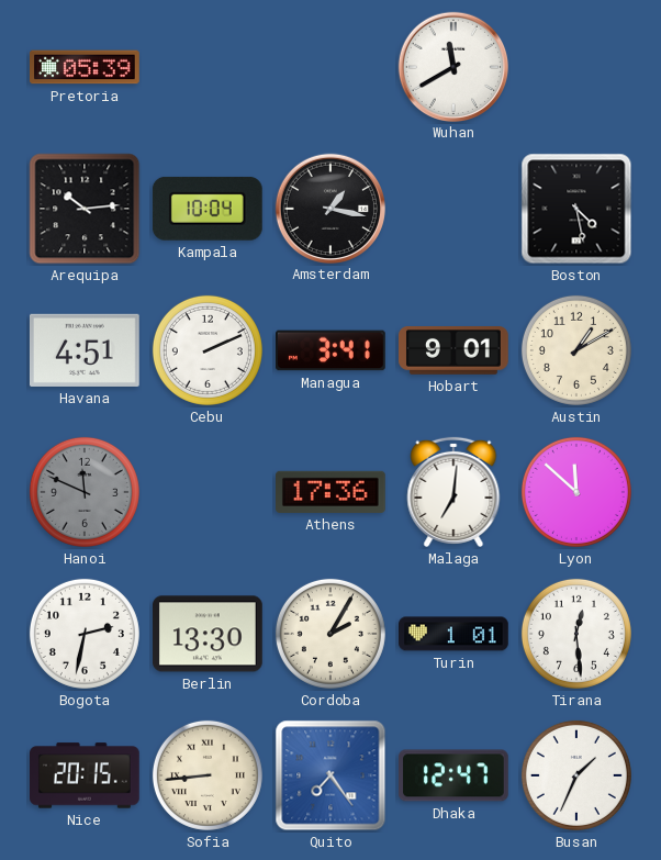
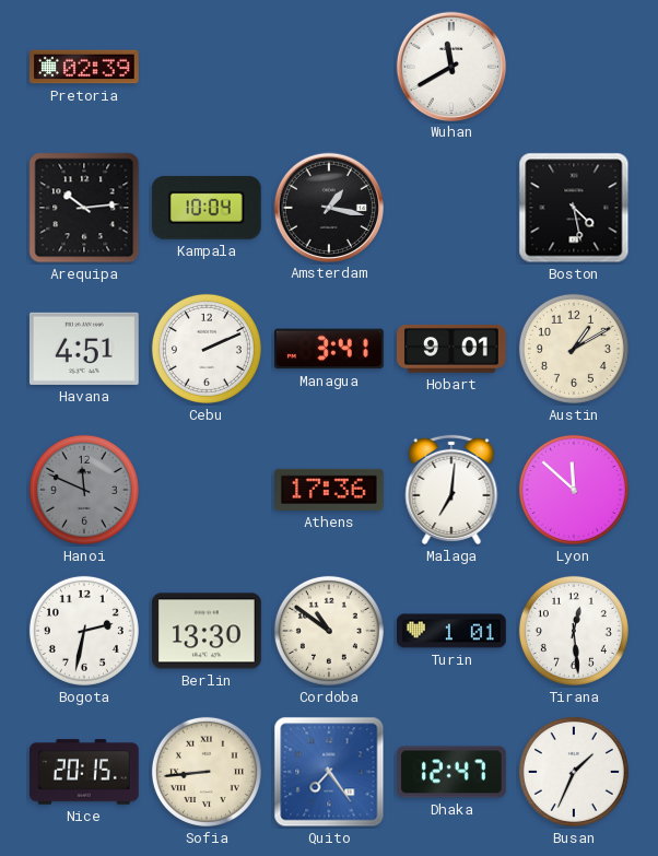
Pretoria: 05:39 -> 02:39
Cordoba: 2:05 -> 10:51
